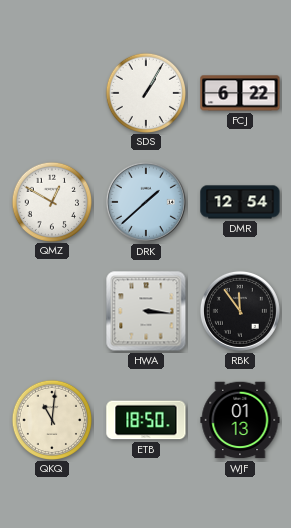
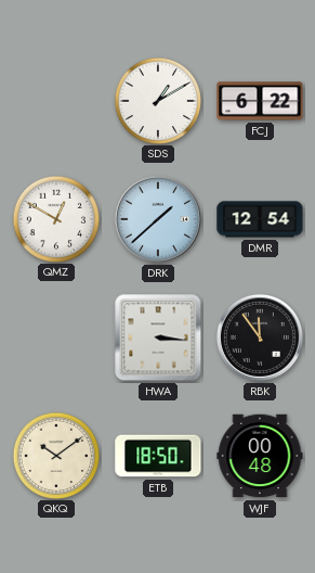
SDS: 1:05 -> 1:10
QKQ: 11:01 -> 10:09
WJF: 01:13 -> 00:48
